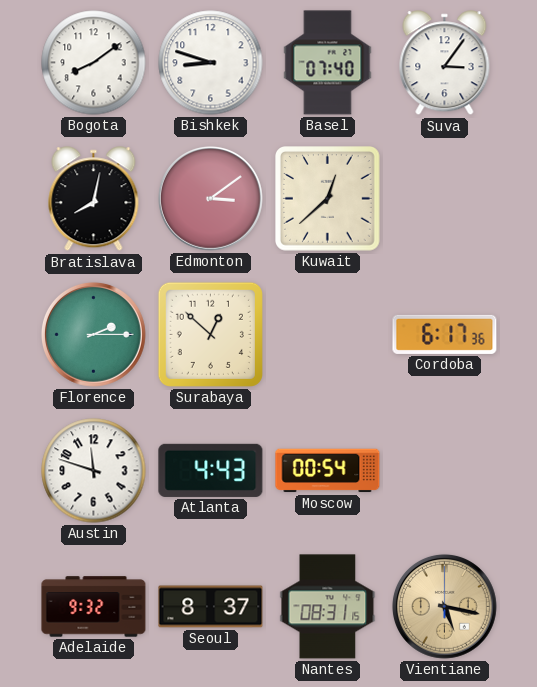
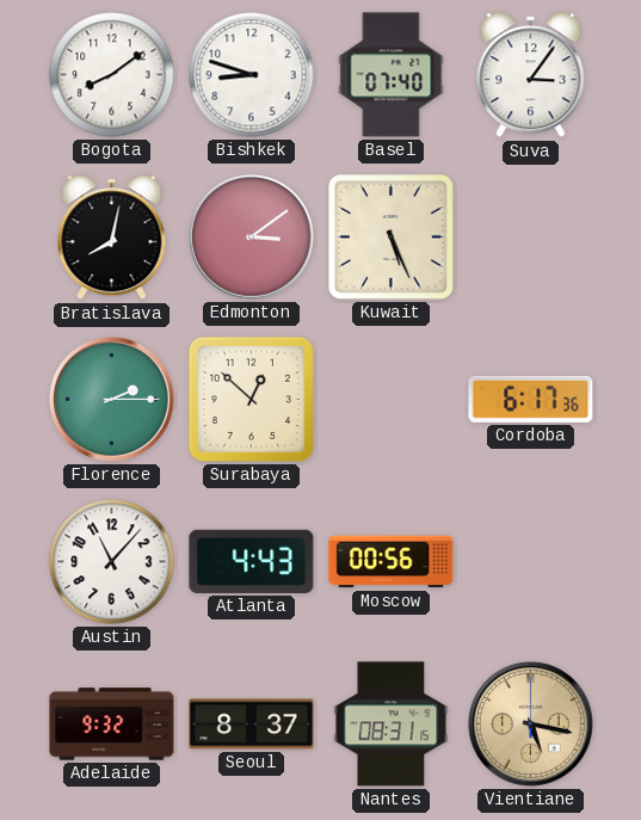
Kuwait: 12:38 -> 5:26
Austin: 11:48 -> 11:07
Moscow: 00:54 -> 00:56
